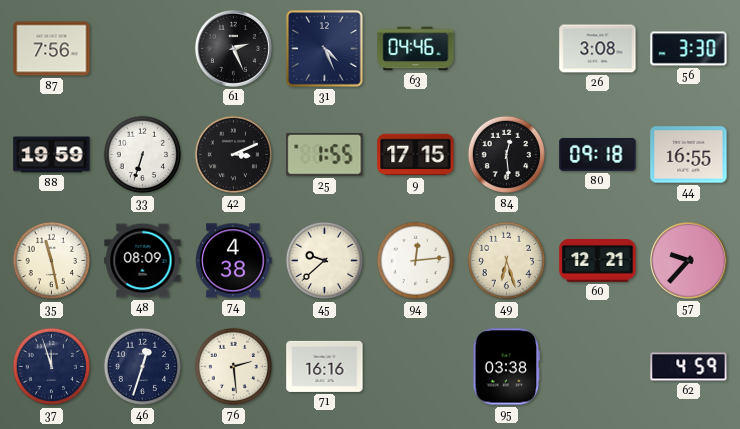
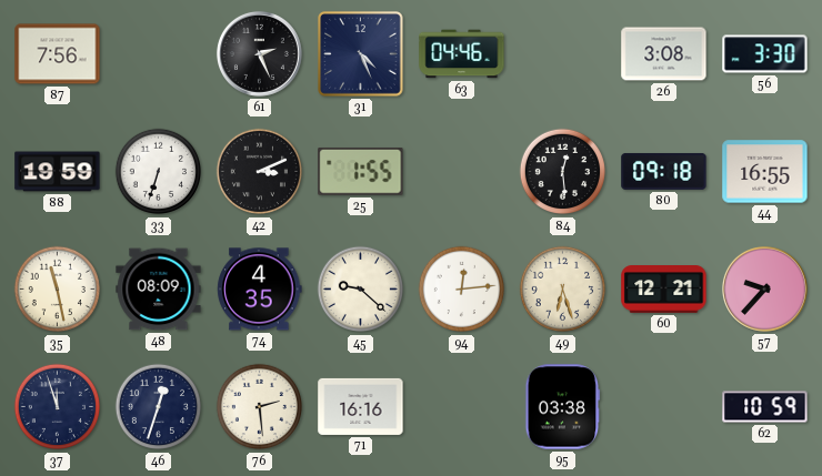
9: 17:15 -> none
74: 4:38 -> 4:35
45: 9:38 -> 9:22
62: 4:59 -> 10:59
